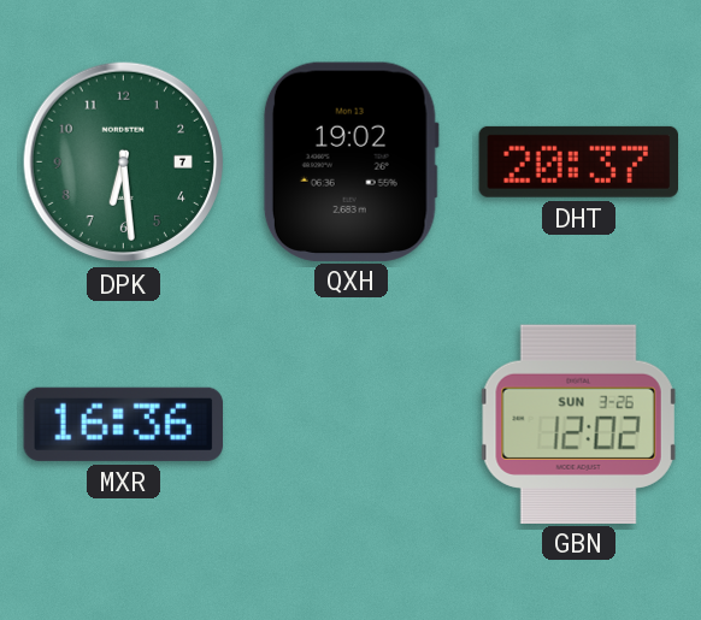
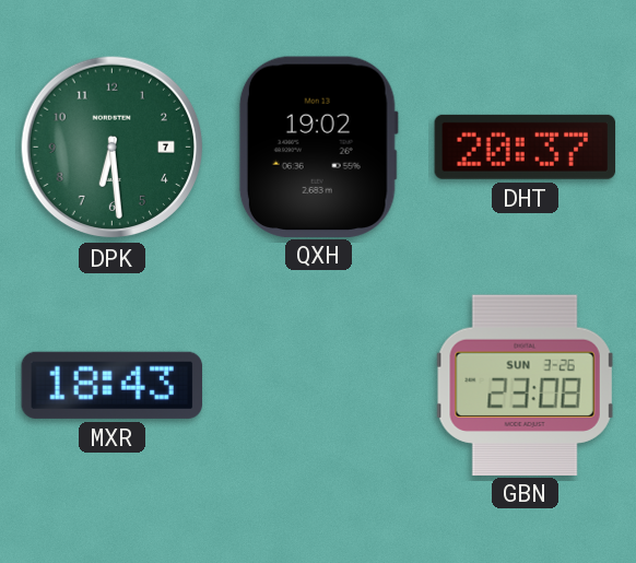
MXR: 16:36 -> 18:43
GBN: 12:02 -> 23:08
